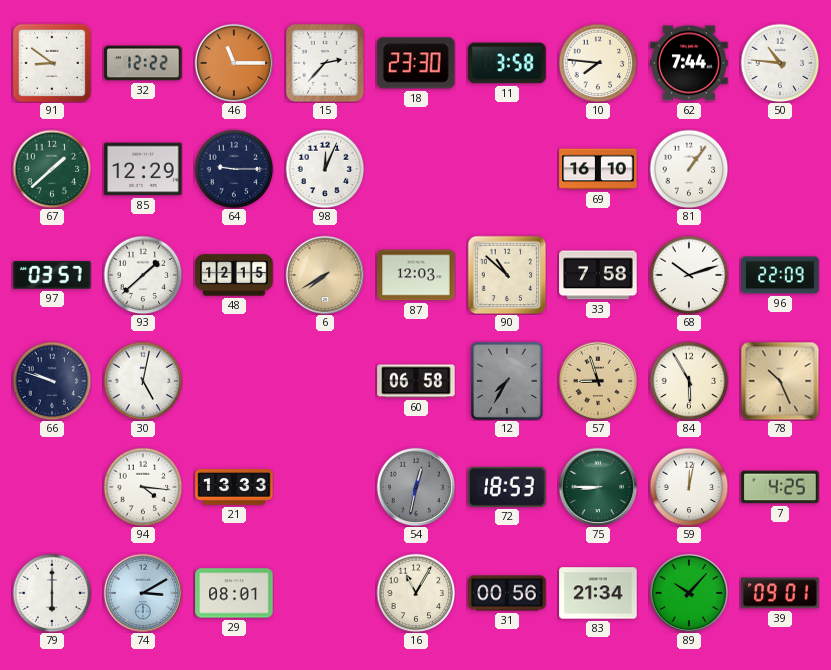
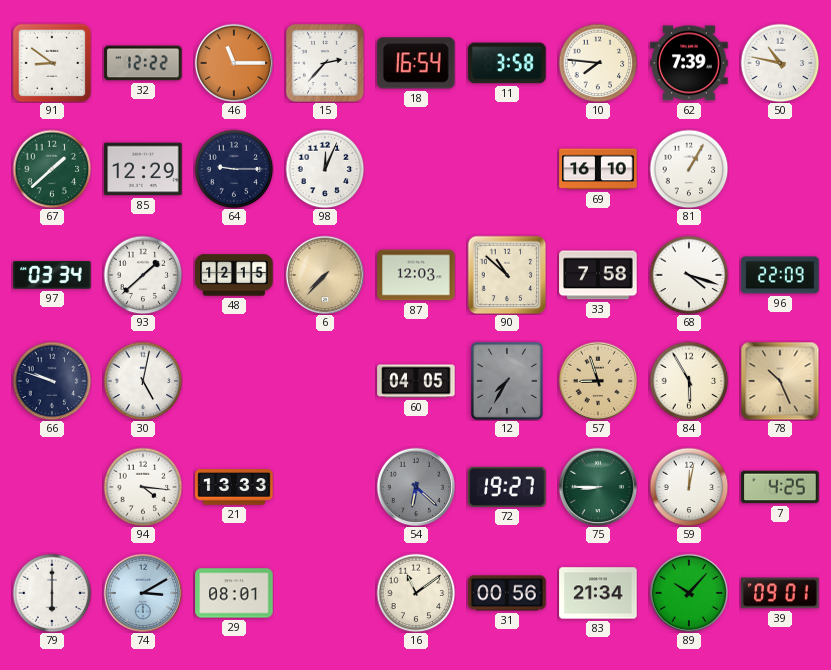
18: 23:30 -> 16:54
62: 7:44 -> 7:39
50: 10:46 -> 10:47
81: 1:06 -> 1:05
97: 03:57 -> 03:34
6: 7:40 -> 7:37
68: 10:12 -> 4:18
60: 06:58 -> 04:05
54: 12:32 -> 6:22
72: 18:53 -> 19:27
16: 11:05 -> 11:09
